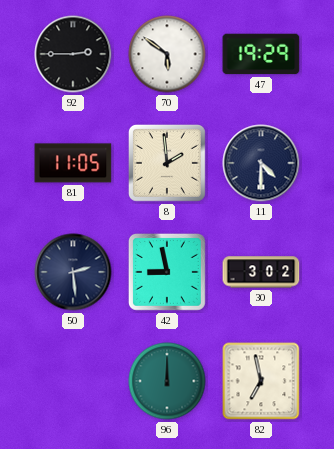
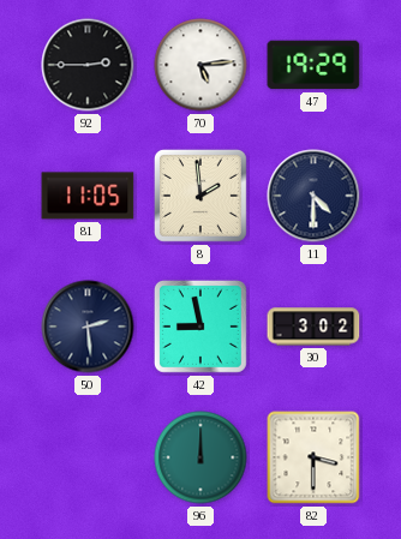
70: 5:51 -> 5:14
82: 6:58 -> 3:30
